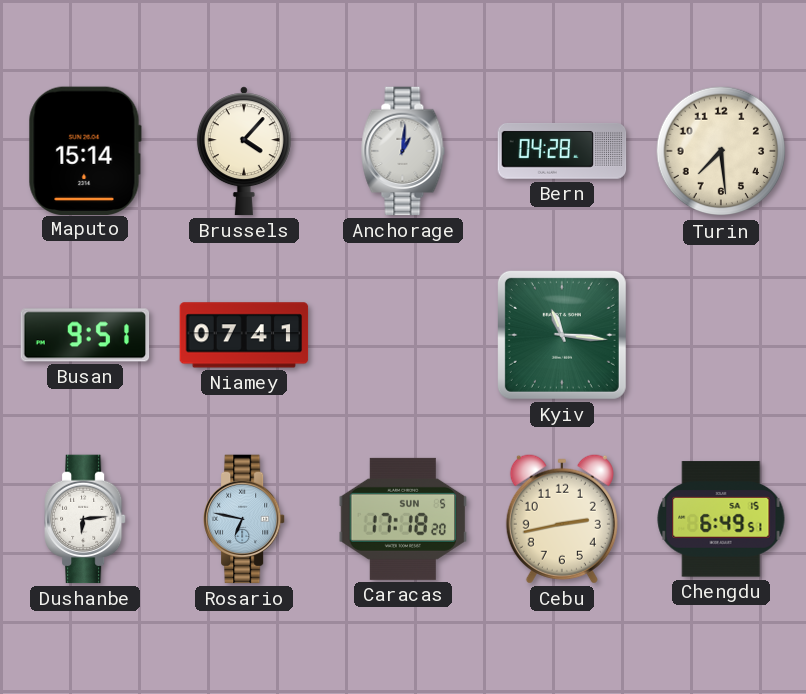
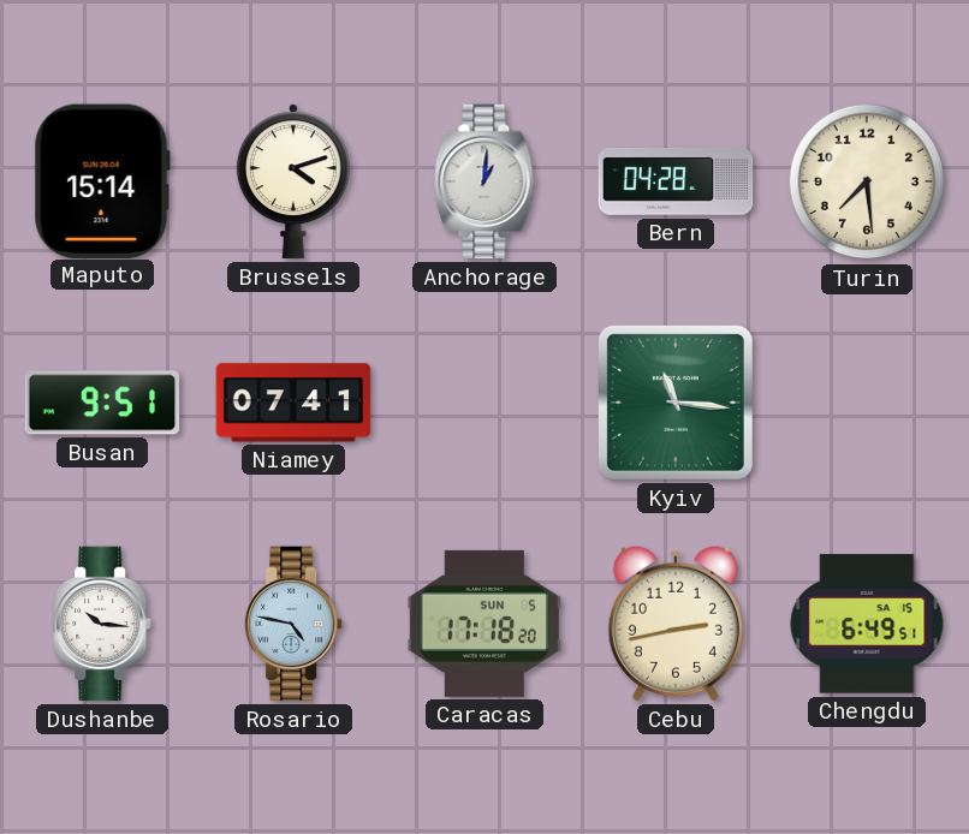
Brussels: 4:07 -> 4:12
Dushanbe: 6:14 -> 10:16
Rosario: 6:47 -> 4:47
